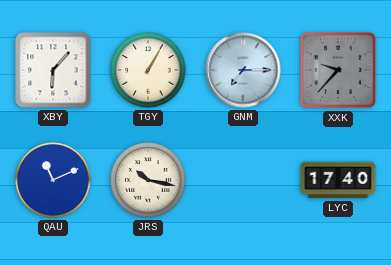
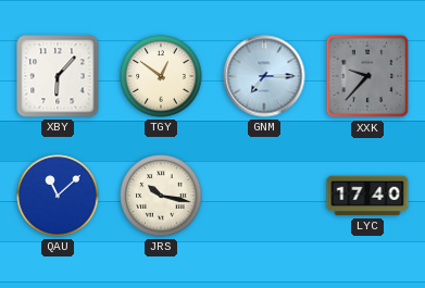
TGY: 1:05 -> 12:51
QAU: 11:11 -> 11:08
